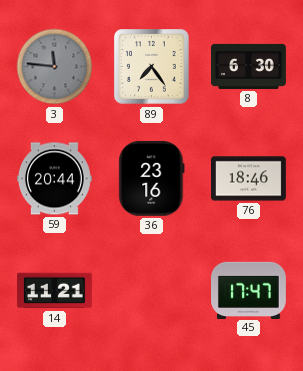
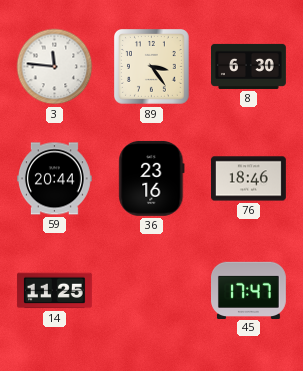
3 dial: grey -> white
89: 7:24 -> 3:24
14: 11:21 -> 11:25
